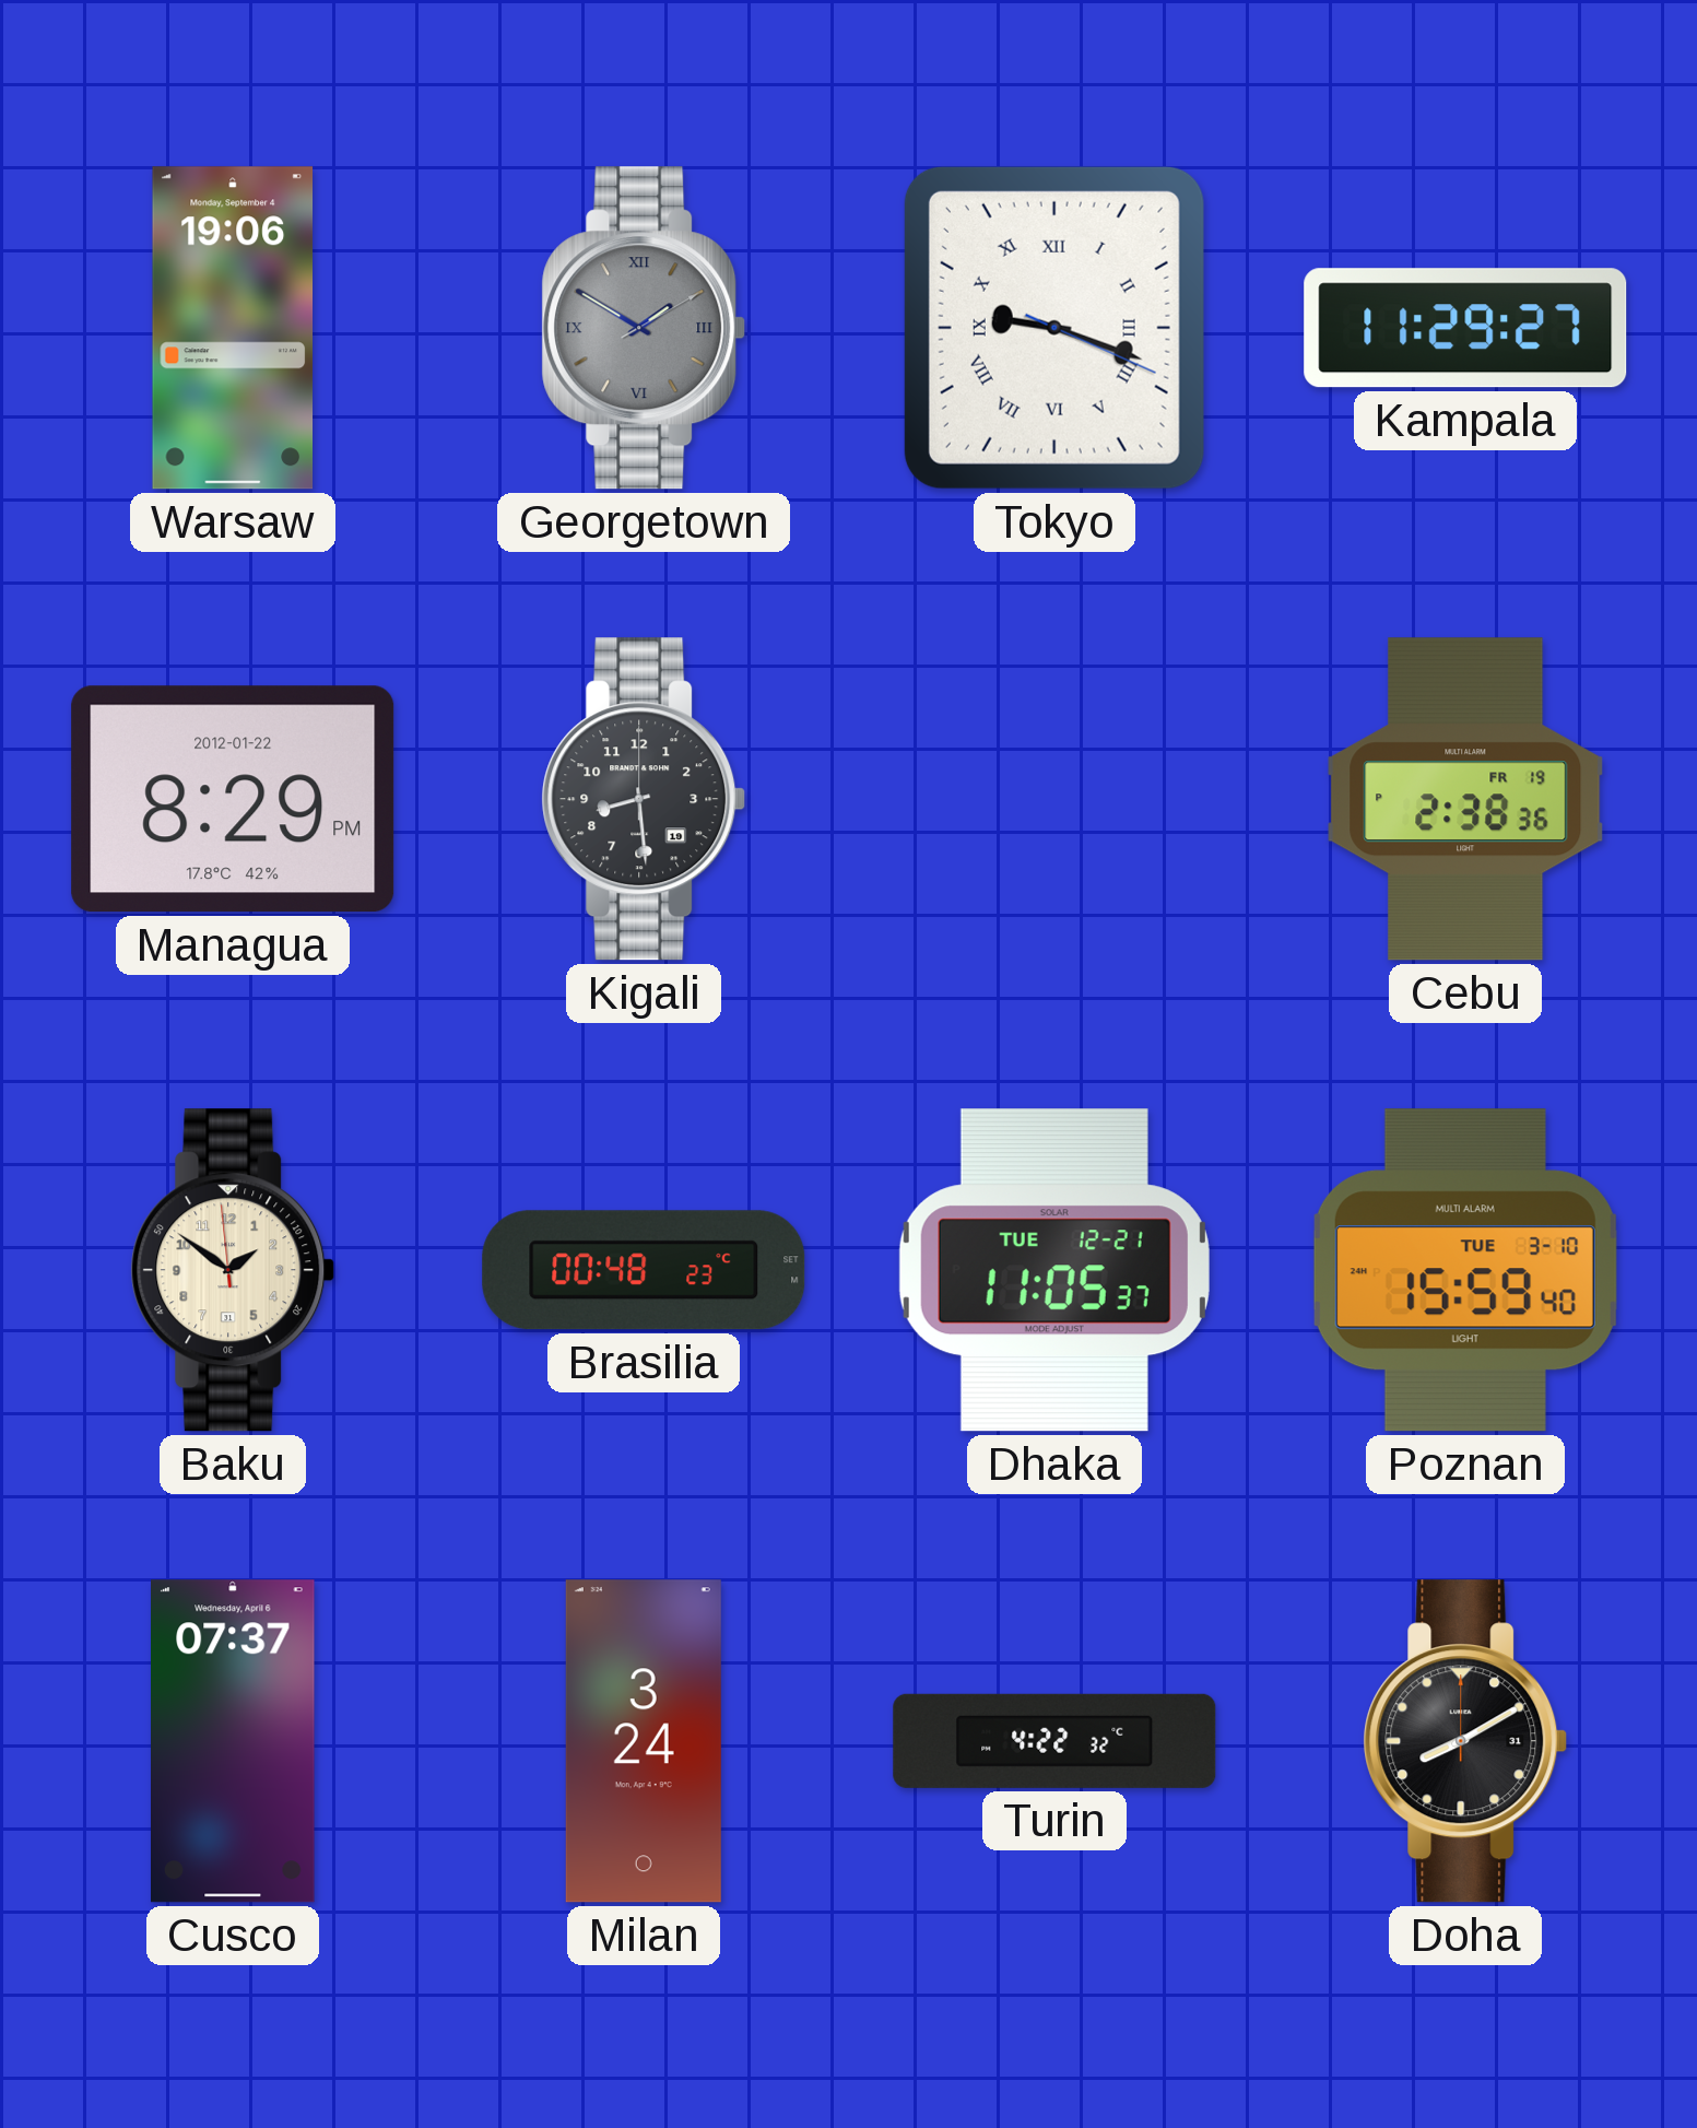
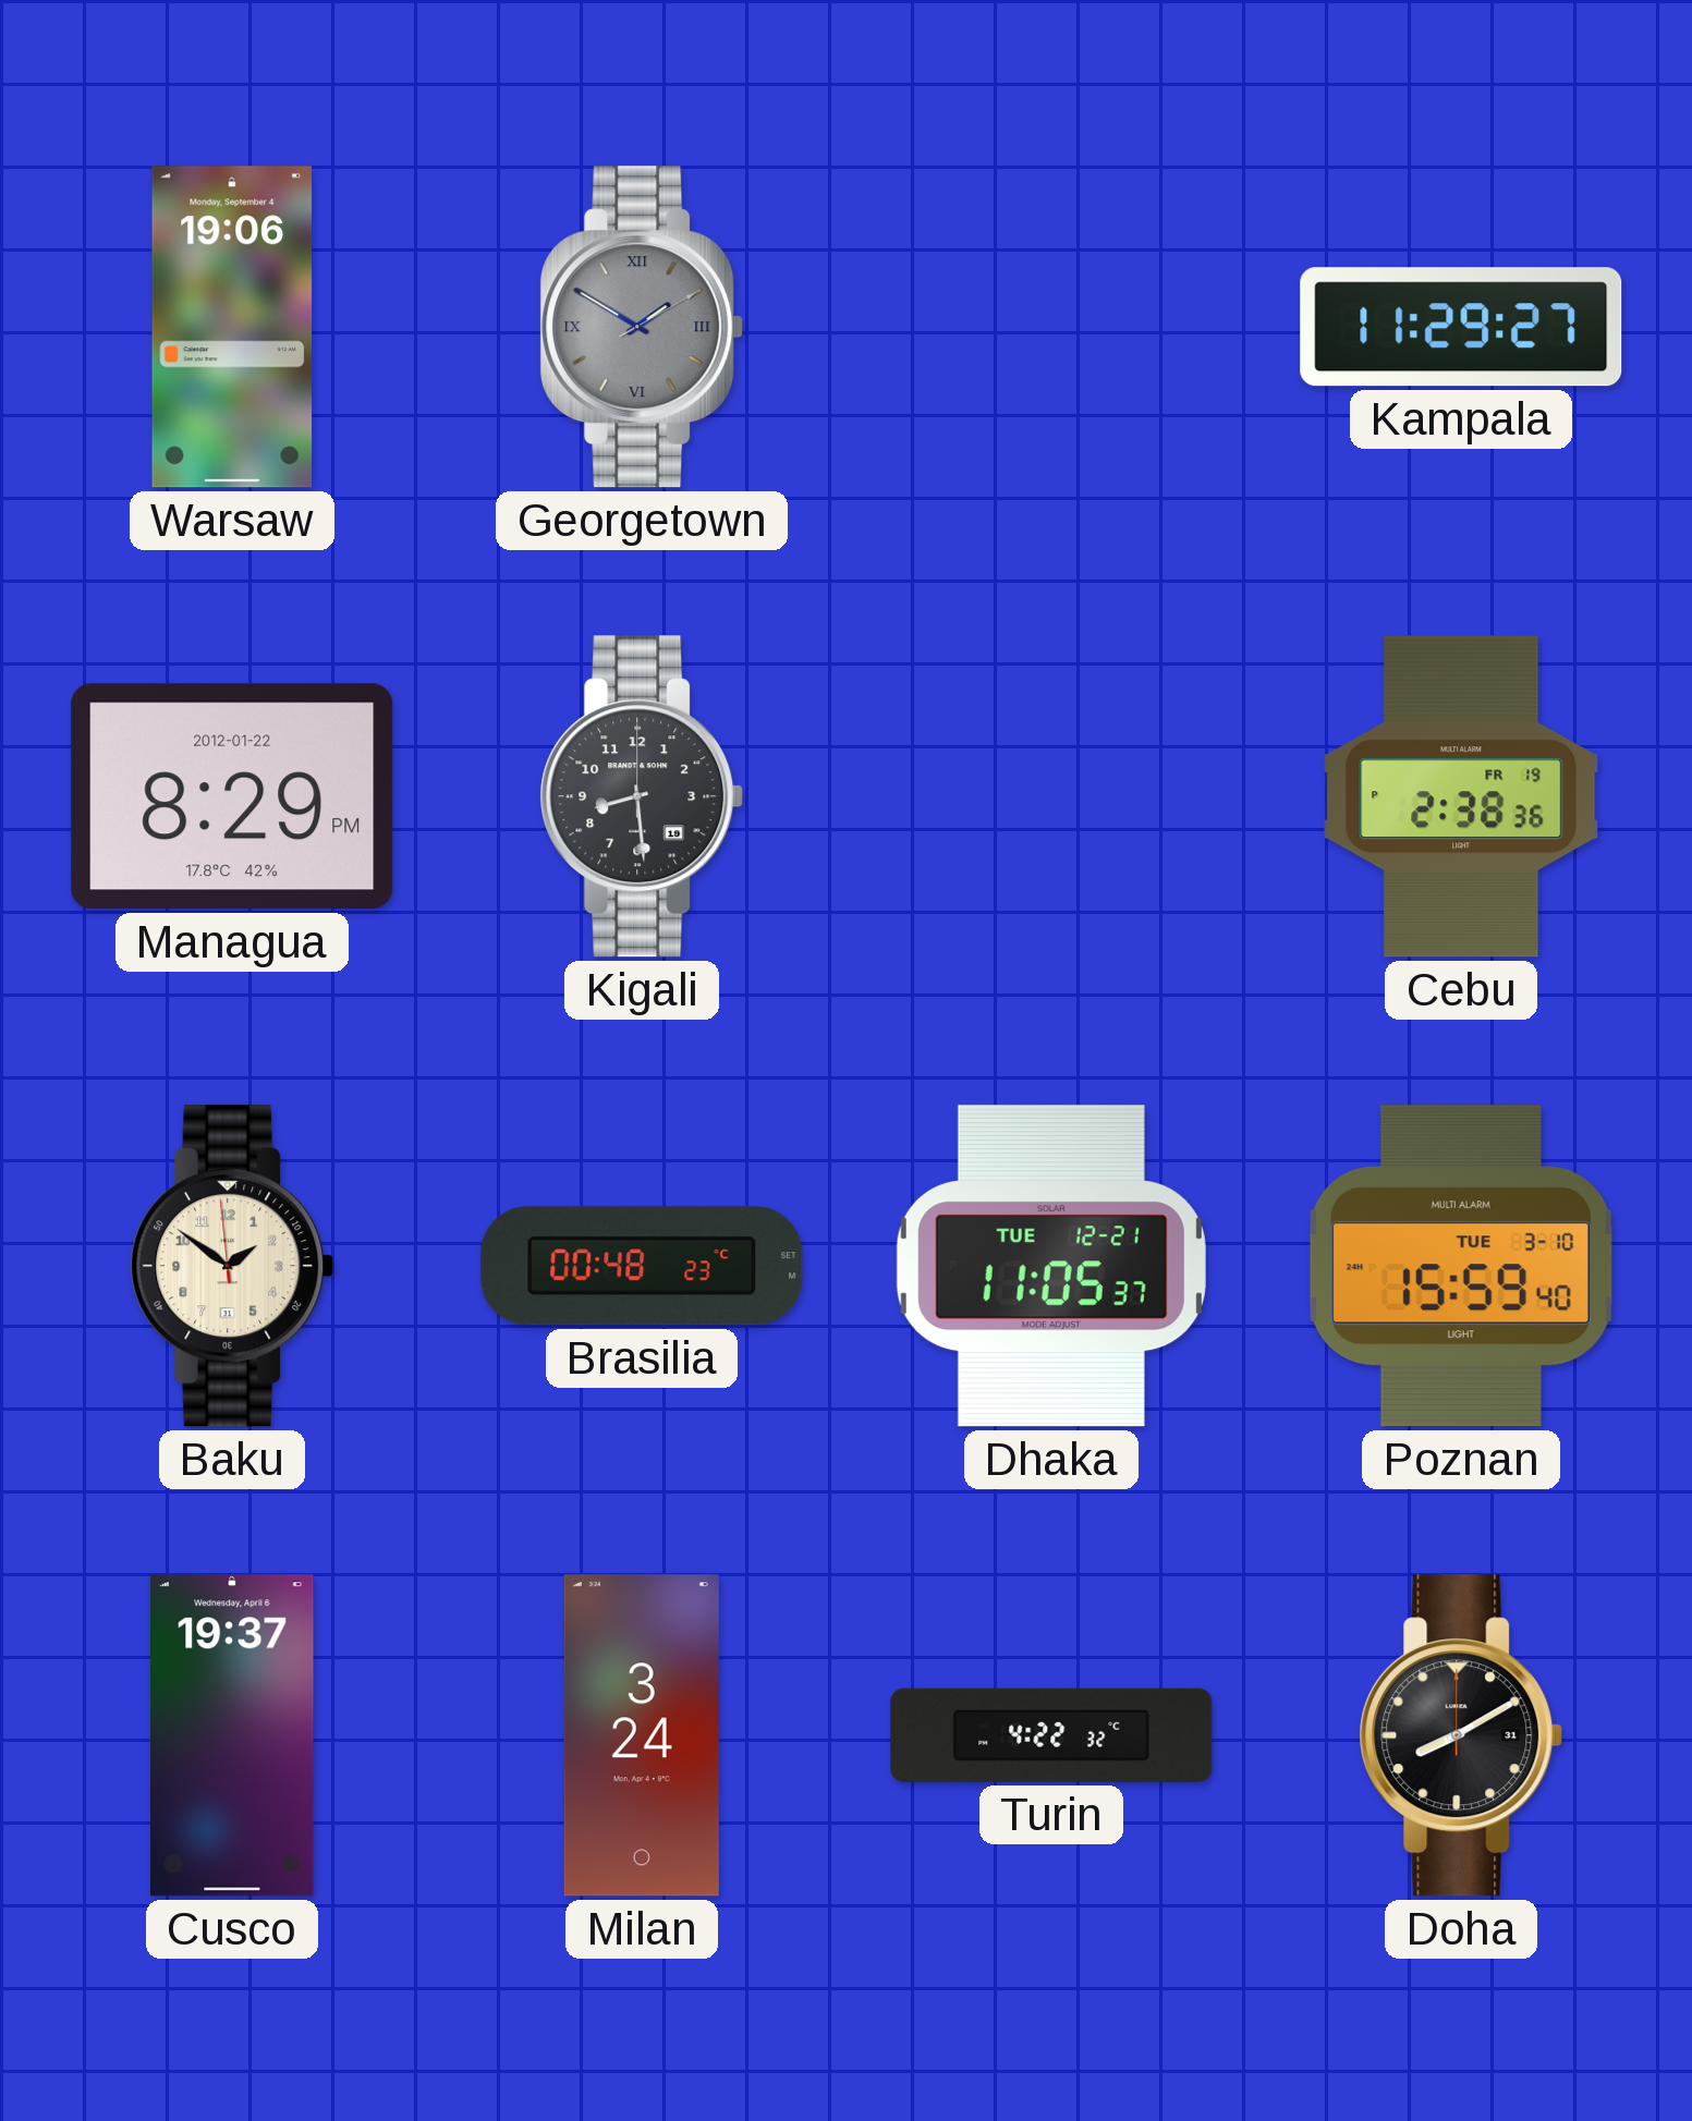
Tokyo: 9:18 -> none
Cusco: 07:37 -> 19:37
